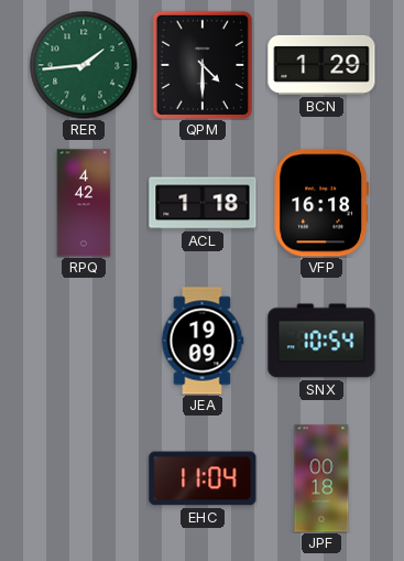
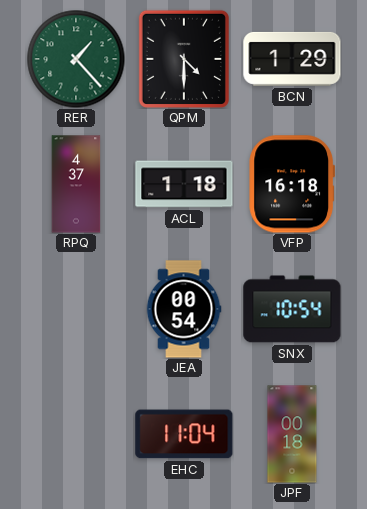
RER: 1:44 -> 1:23
RPQ: 4:42 -> 4:37
JEA: 19:09 -> 00:54
